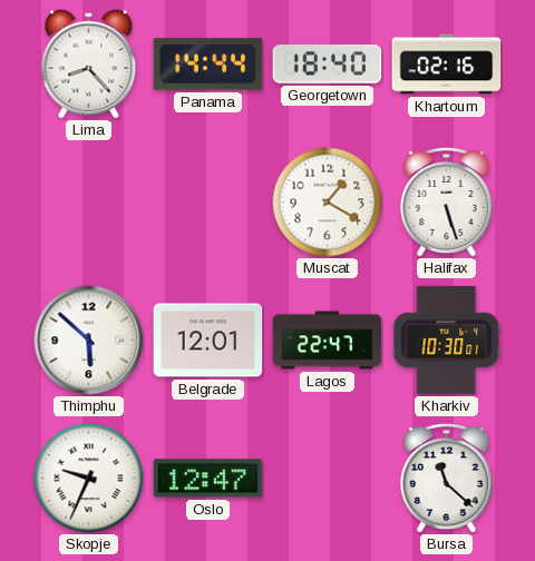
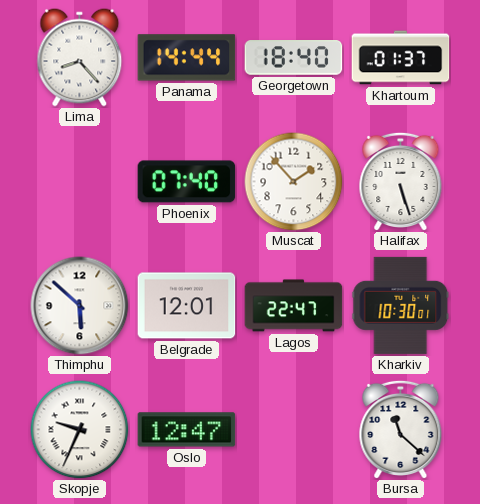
Khartoum: 02:16 -> 01:37
Phoenix: none -> 07:40
Muscat: 1:20 -> 1:53
